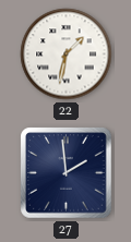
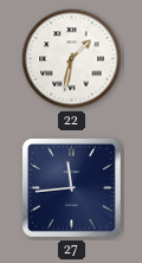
27: 1:59 -> 11:44
